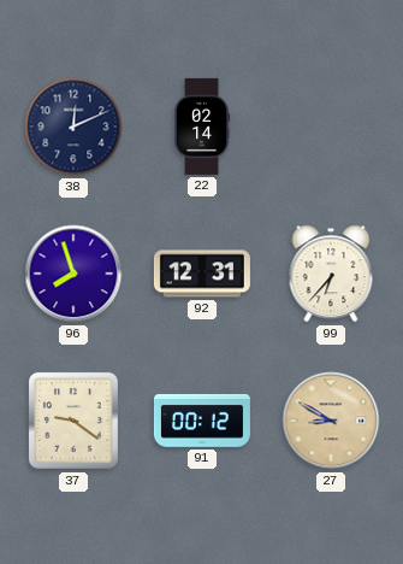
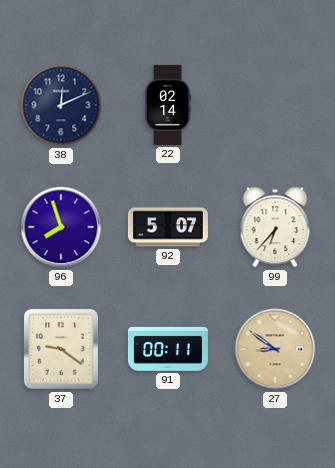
92: 12:31 -> 5:07
91: 00:12 -> 00:11
27: 8:50 -> 8:51
